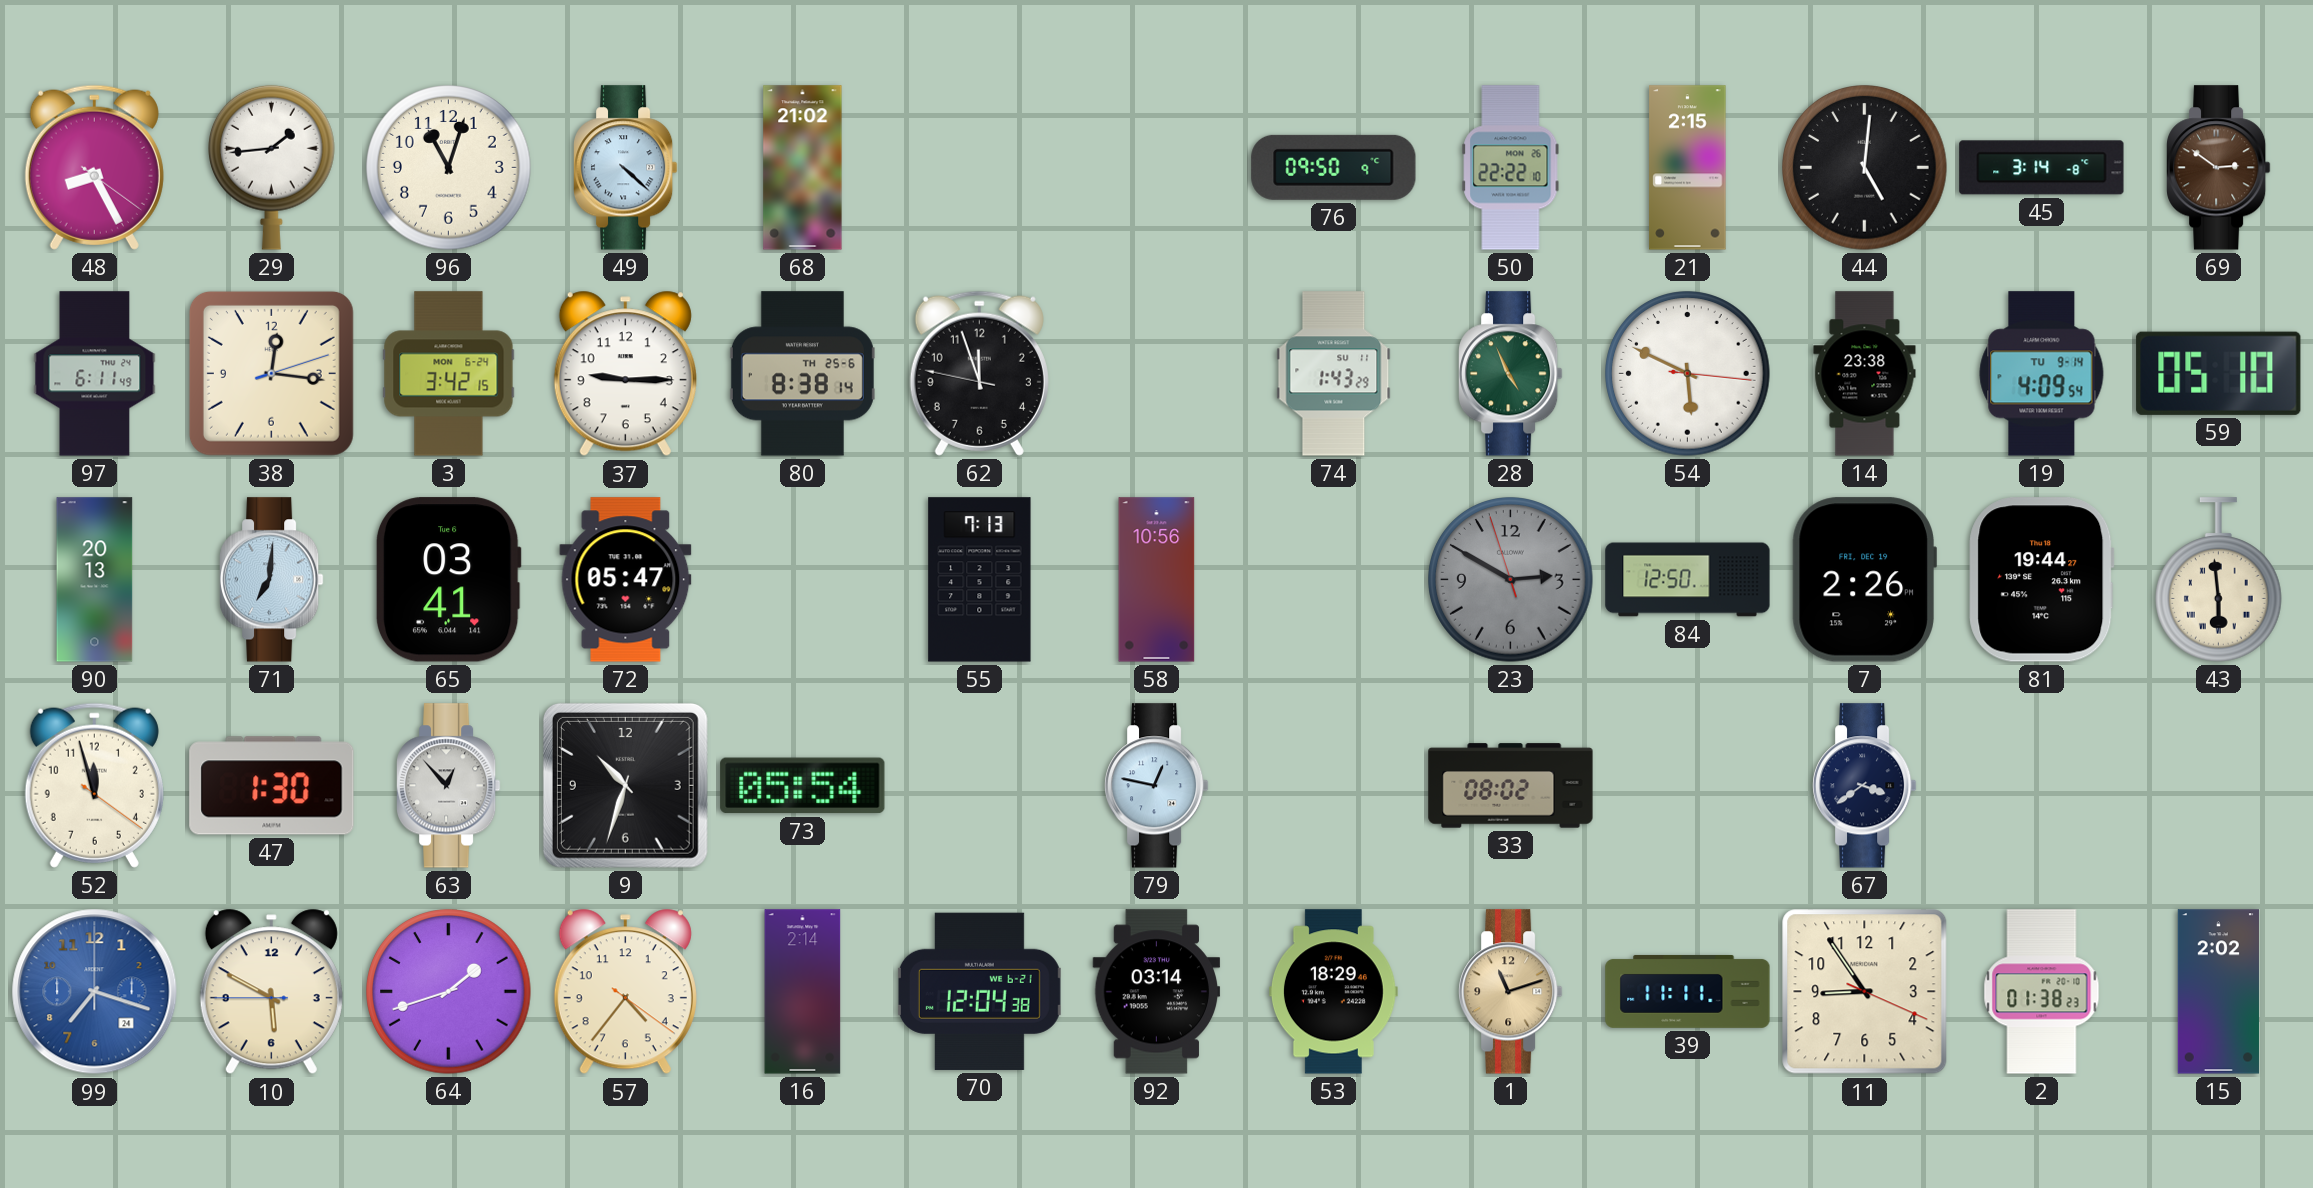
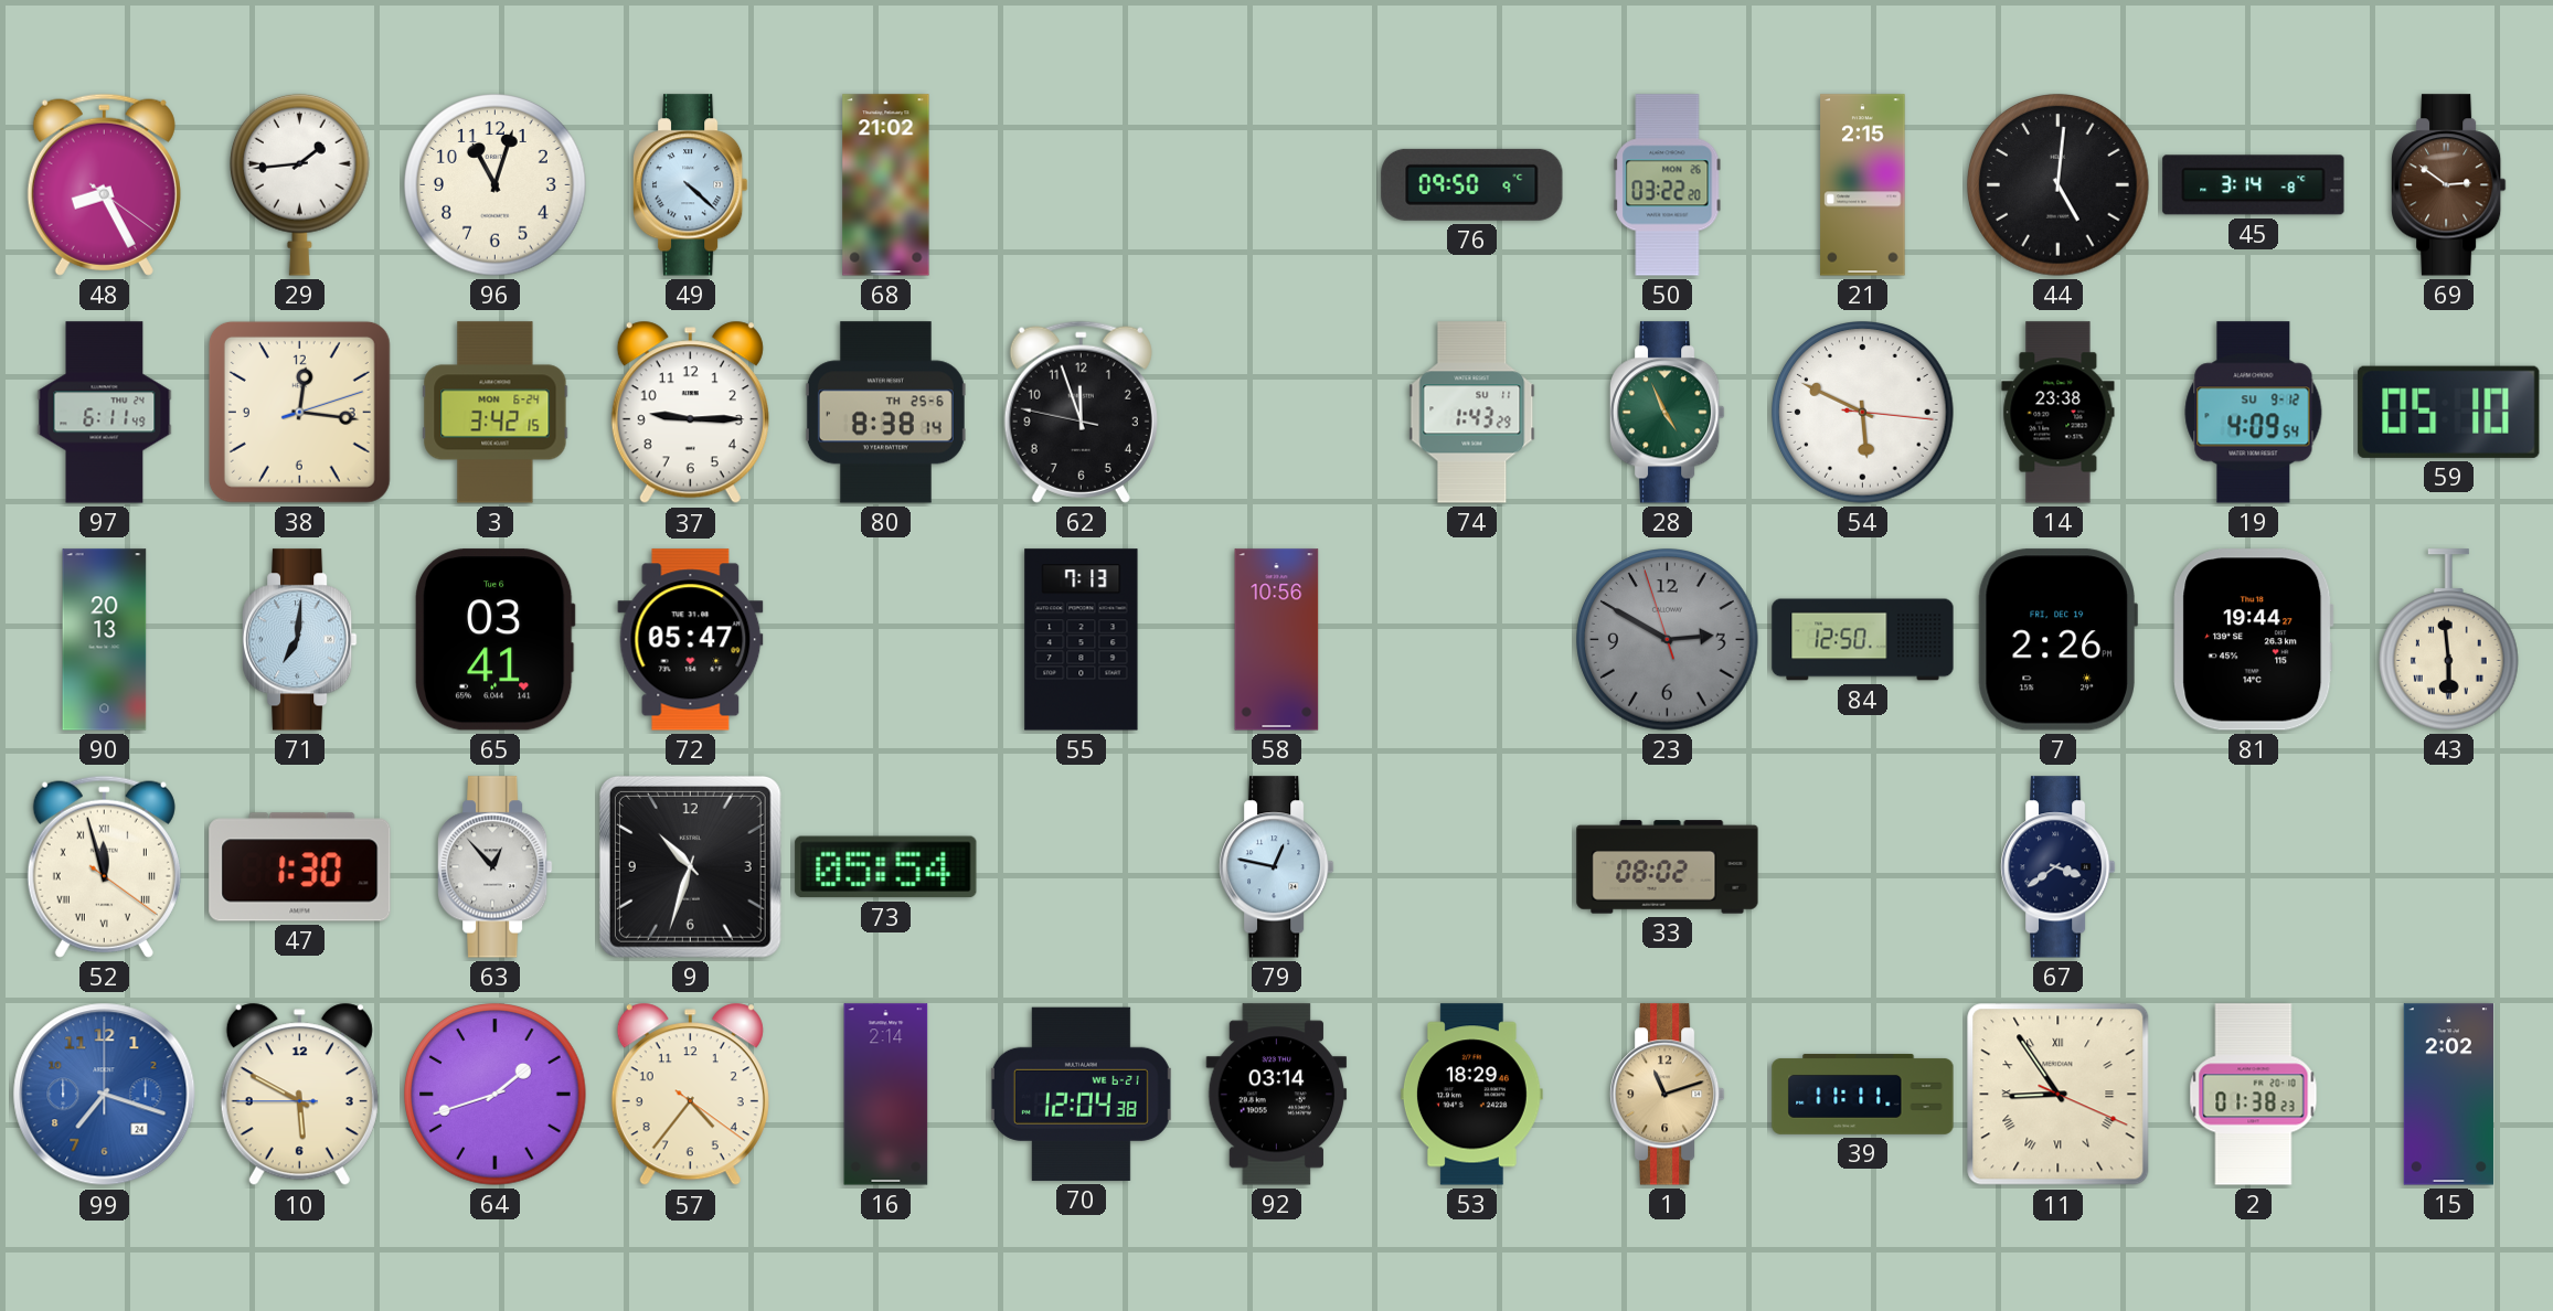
50: 22:22 -> 03:22
19 date: TU 9-14 -> SU 9-12
52 numerals: Arabic -> Roman
11 numerals: Arabic -> Roman
